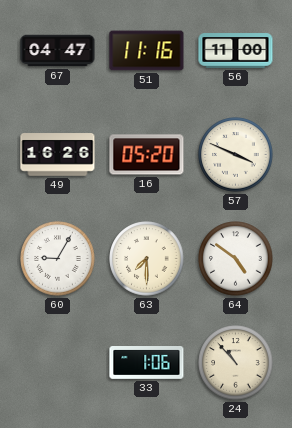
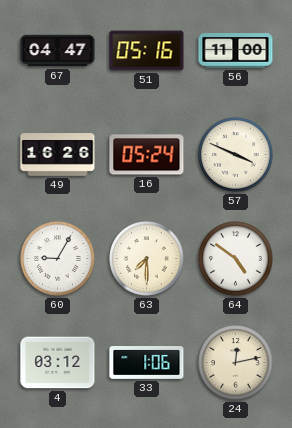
51: 11:16 -> 05:16
16: 05:20 -> 05:24
4: none -> 03:12
24: 10:53 -> 12:13
